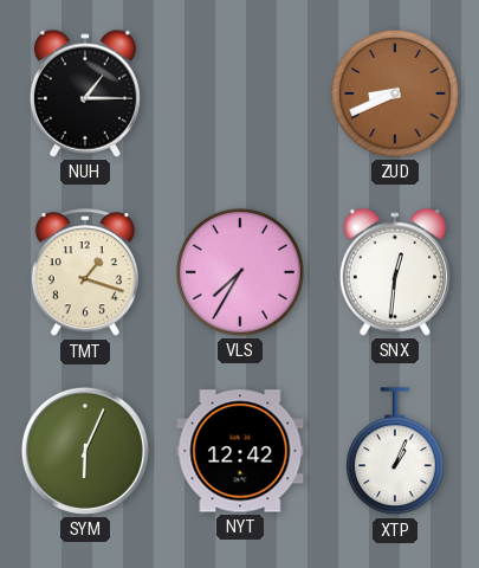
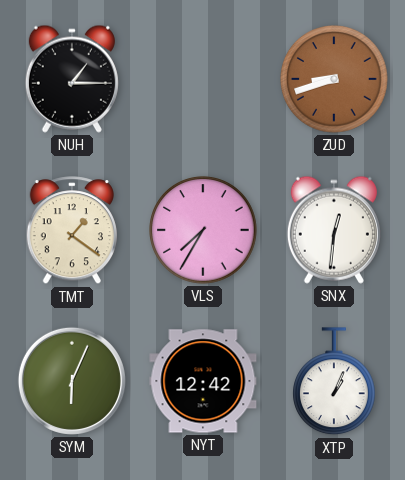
ZUD: 8:41 -> 8:42
TMT: 1:18 -> 1:21
